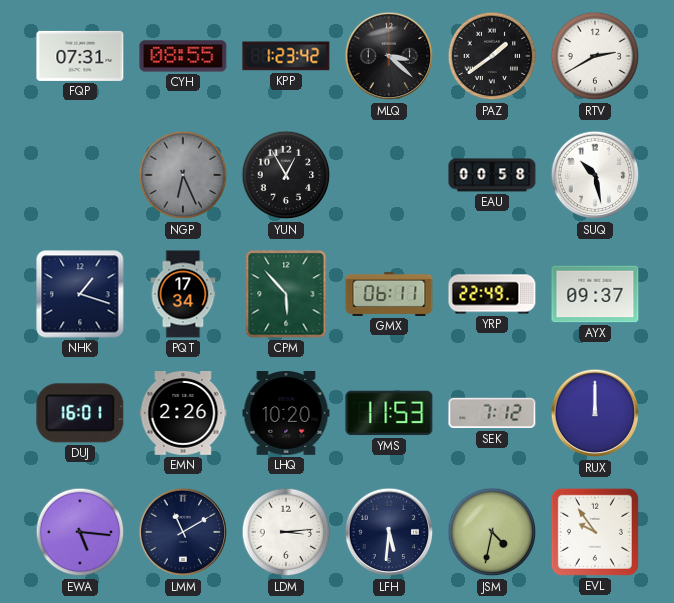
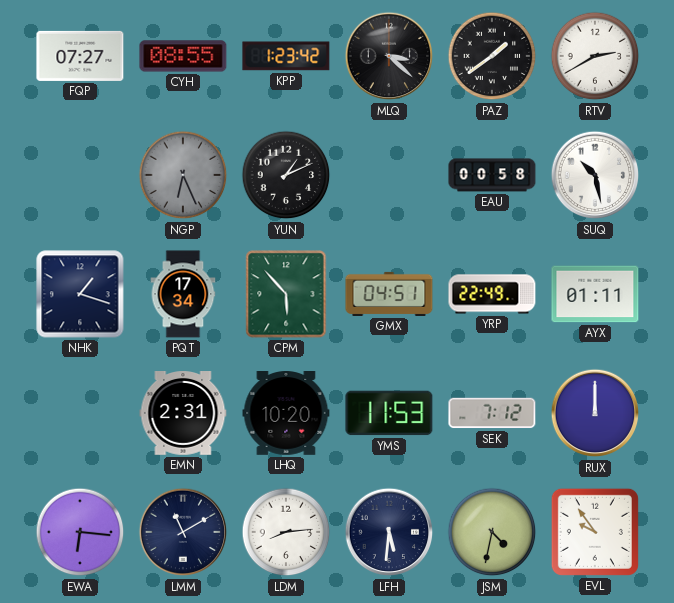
FQP: 07:31 -> 07:27
YUN: 12:55 -> 1:11
GMX: 06:11 -> 04:51
AYX: 09:37 -> 01:11
DUJ: 16:01 -> none
EMN: 2:26 -> 2:31
EWA: 5:16 -> 6:16
LDM: 3:14 -> 8:14
